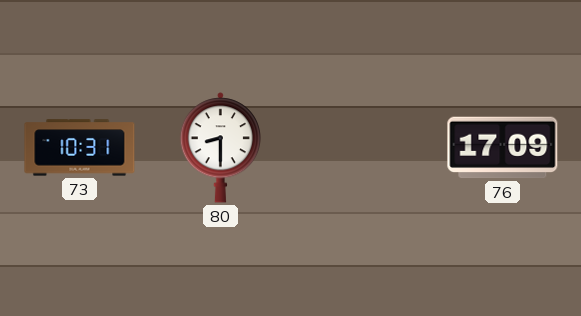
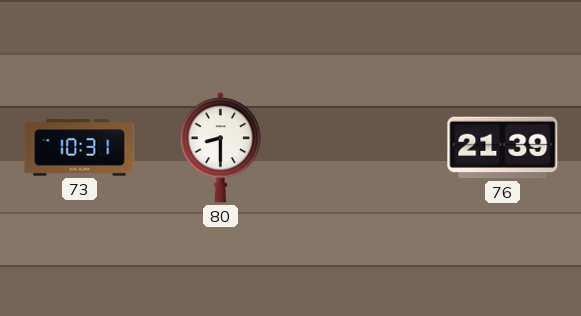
76: 17:09 -> 21:39
